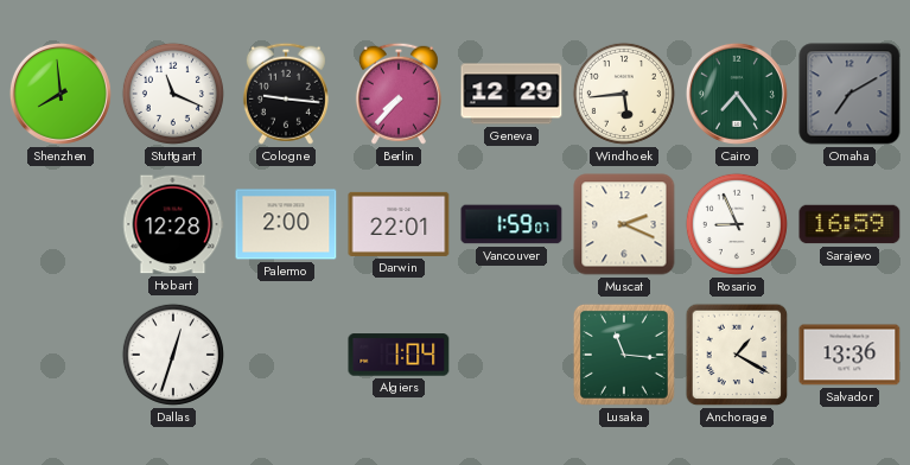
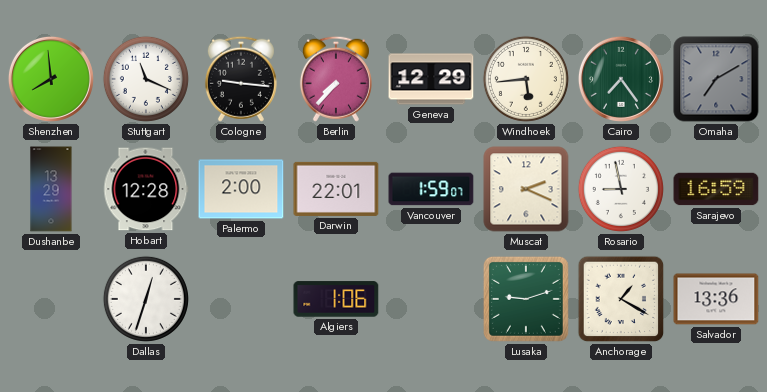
Dushanbe: none -> 13:29
Rosario: 8:56 -> 8:58
Algiers: 1:04 -> 1:06
Lusaka: 11:16 -> 9:12
